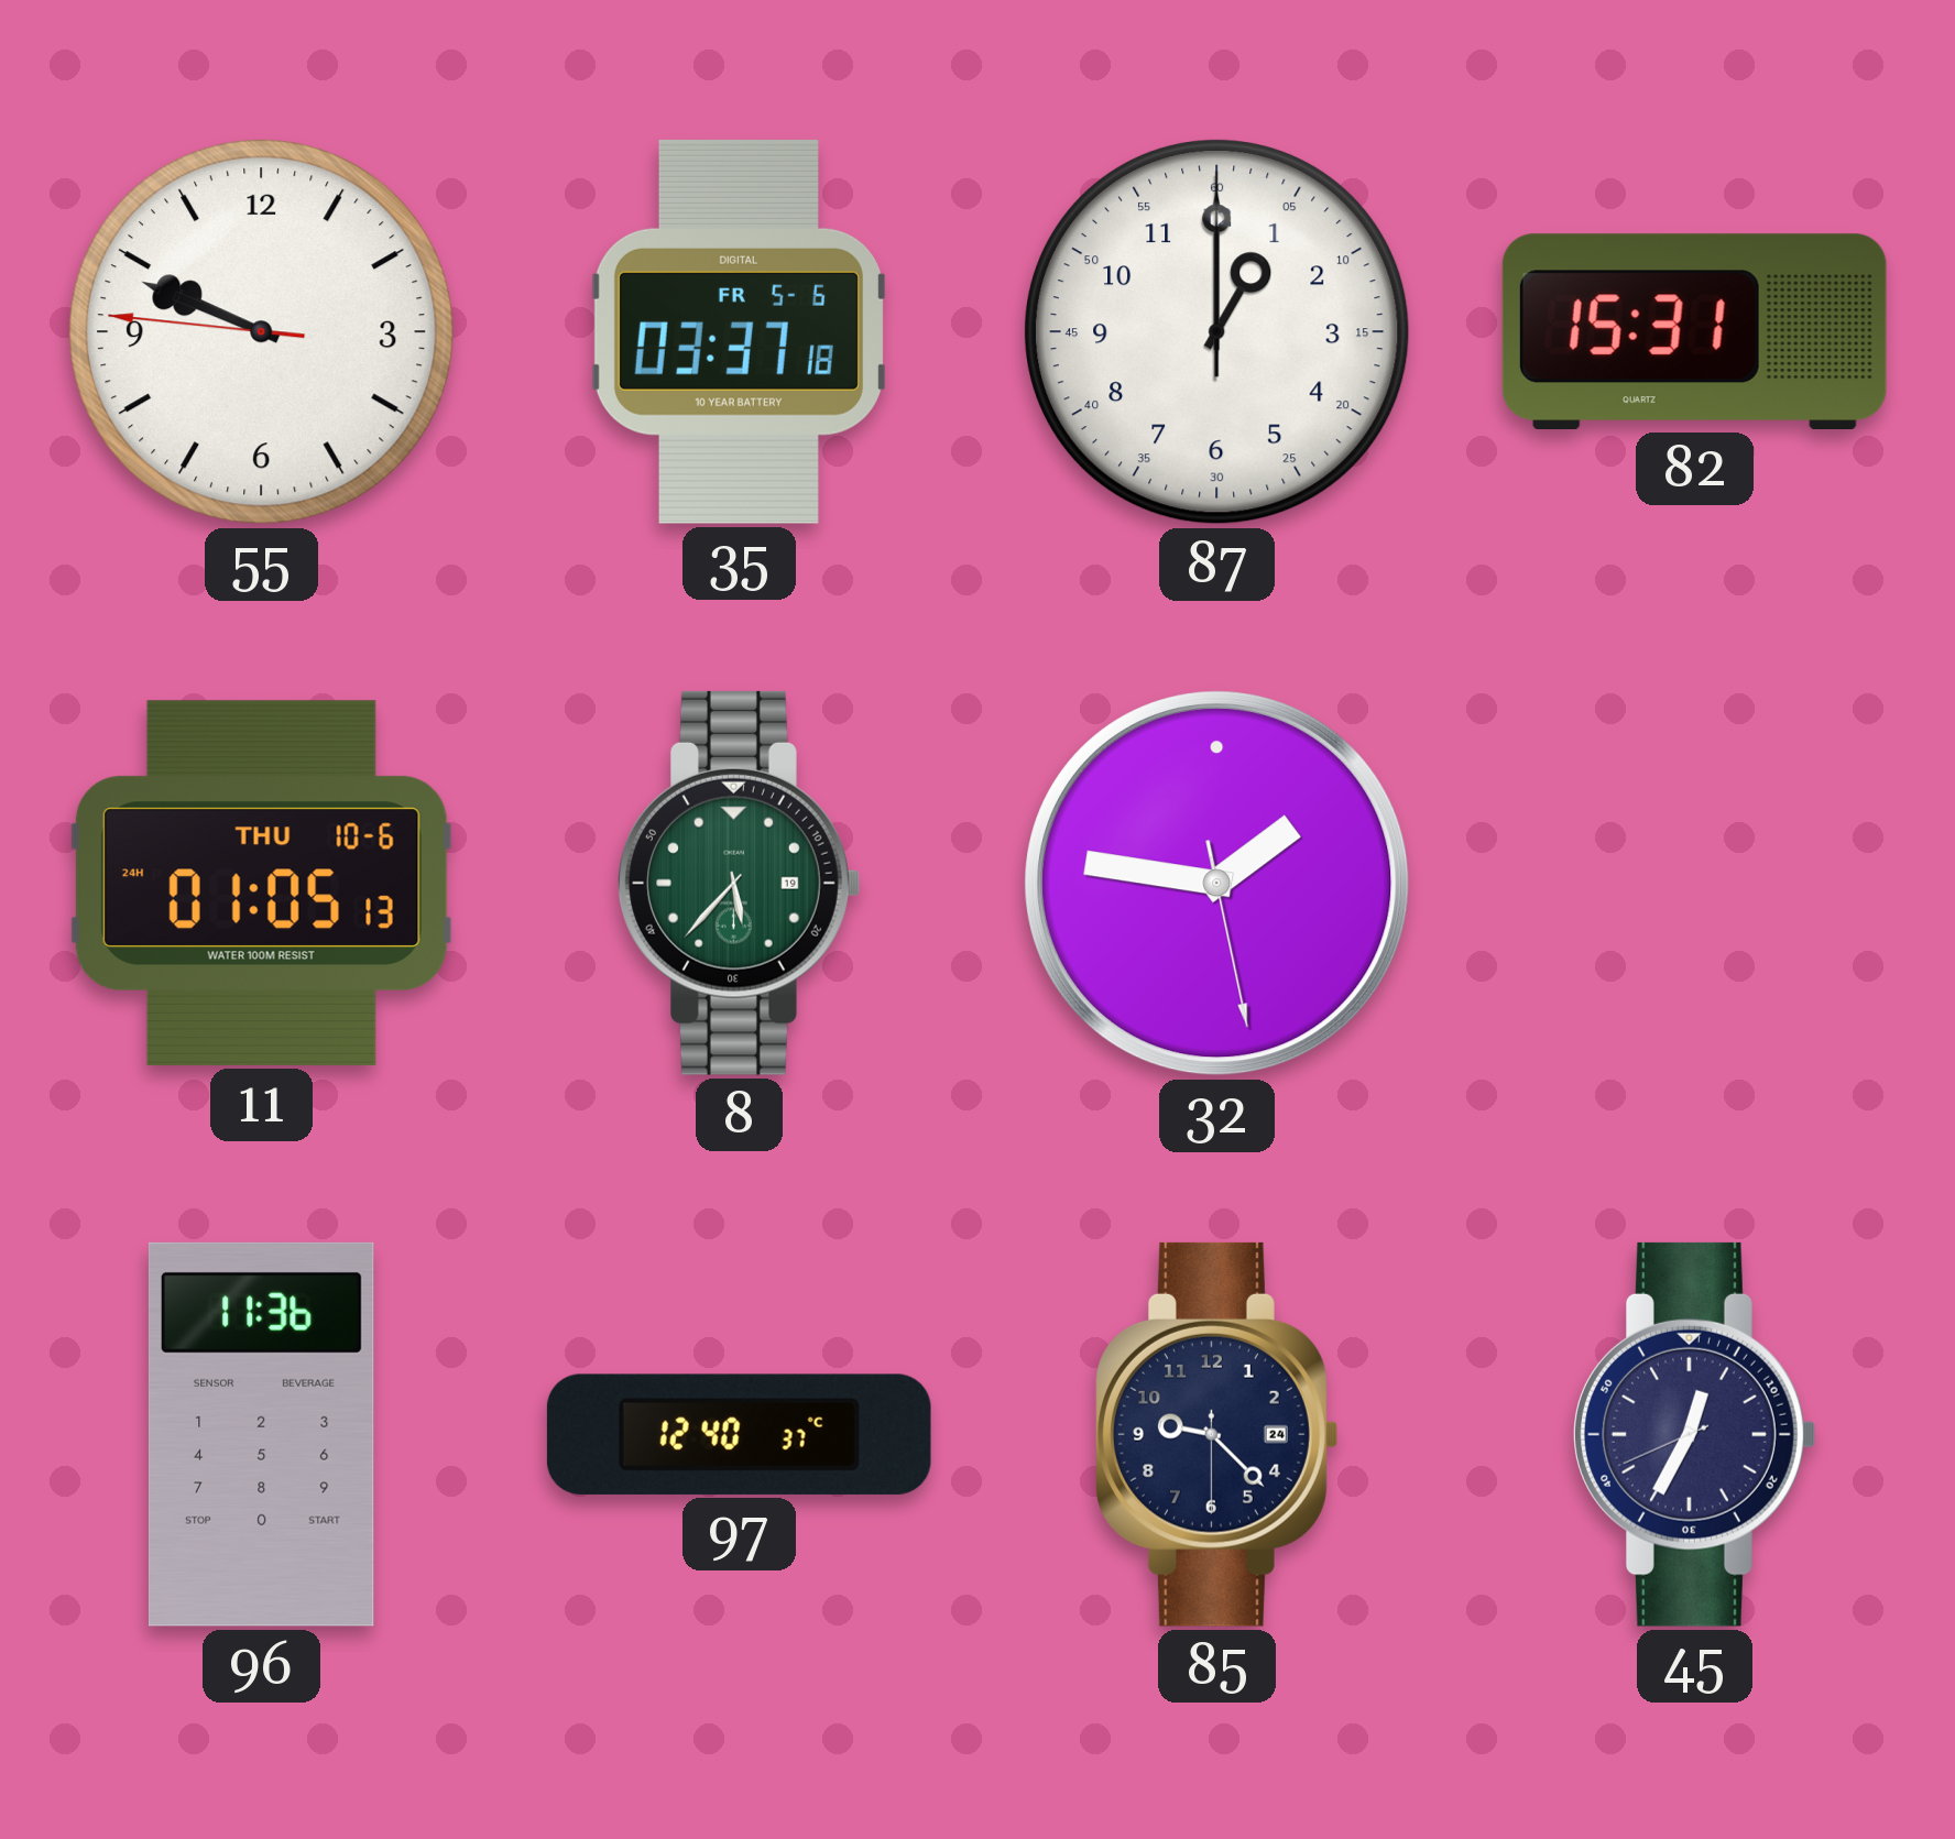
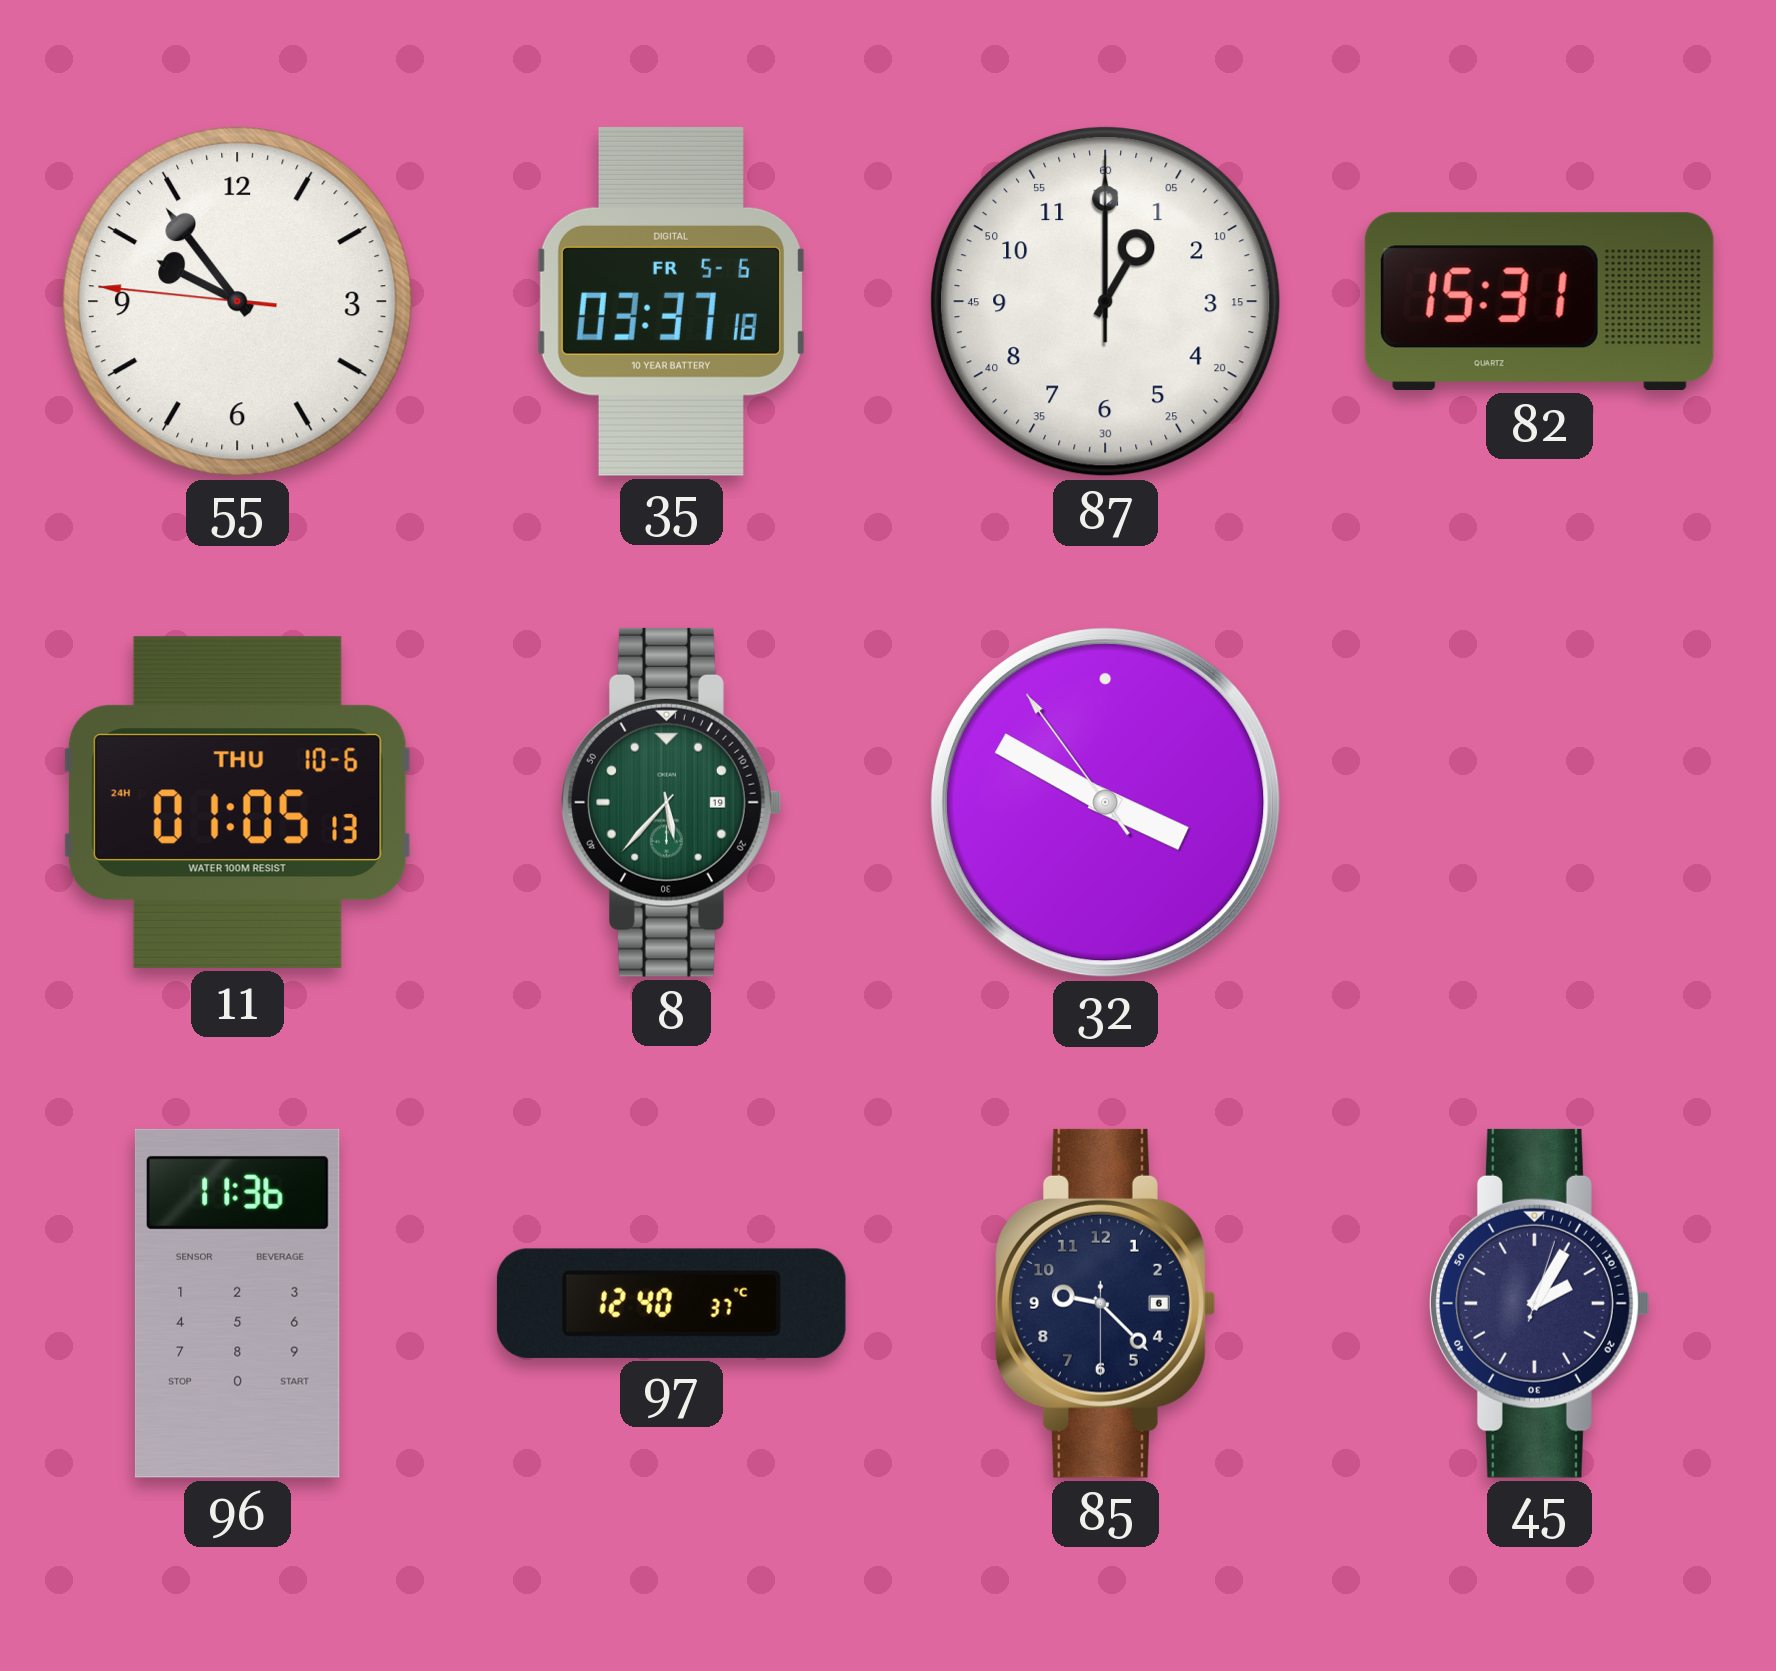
55: 9:48 -> 9:53
32: 1:46 -> 3:49
85 date: 24 -> 6
45: 12:34 -> 2:05
